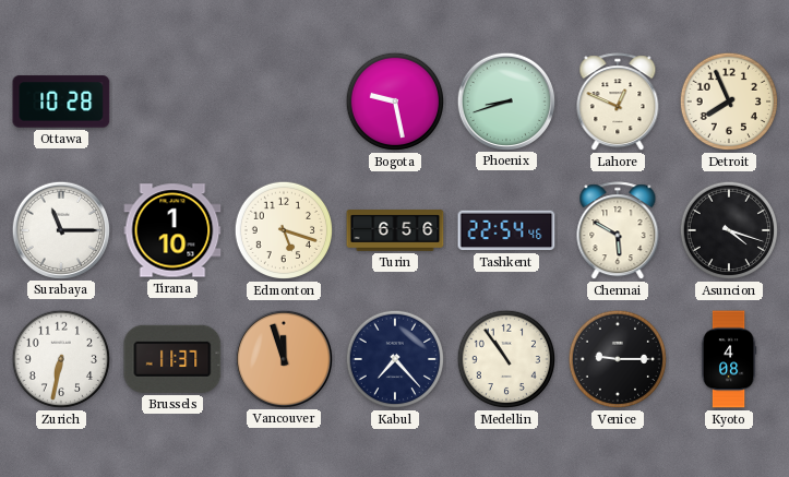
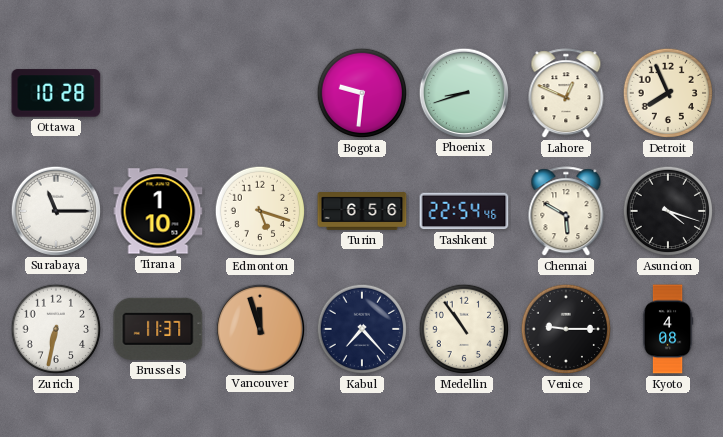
Bogota: 9:28 -> 9:31
